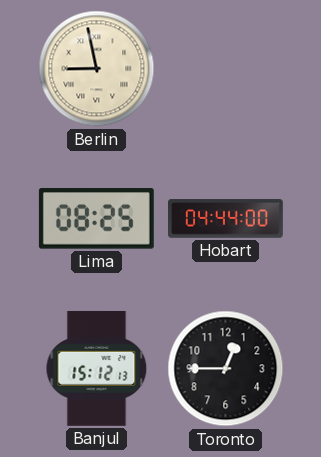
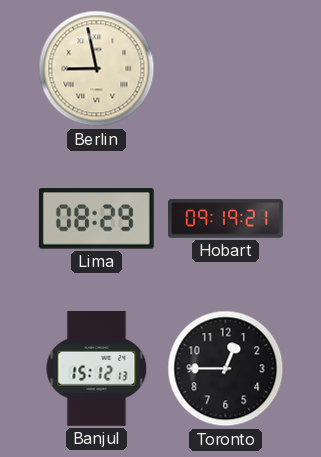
Lima: 08:25 -> 08:29
Hobart: 04:44 -> 09:19
